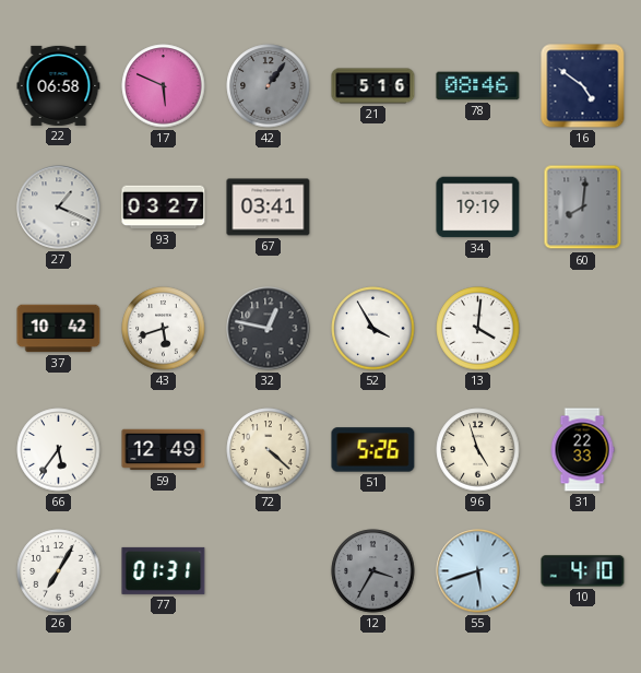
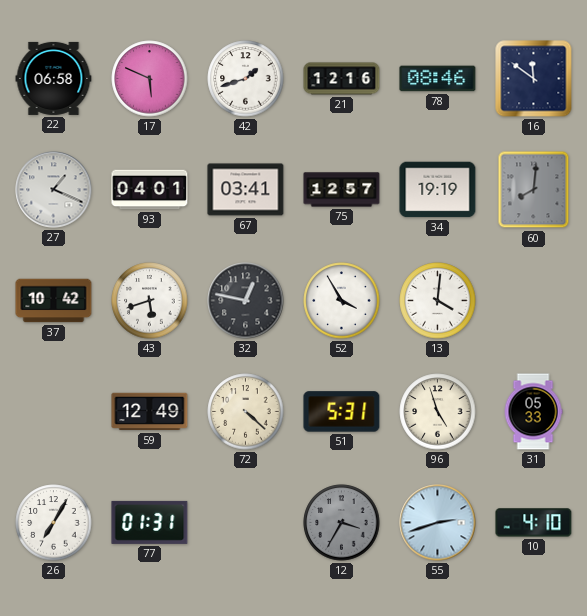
42: 1:06 -> 1:42
42 dial: grey -> white
21: 5:16 -> 12:16
16: 4:51 -> 11:51
93: 03:27 -> 04:01
75: none -> 12:57
66: 5:36 -> none
51: 5:26 -> 5:31
31: 22:33 -> 05:33
55: 5:42 -> 2:42
